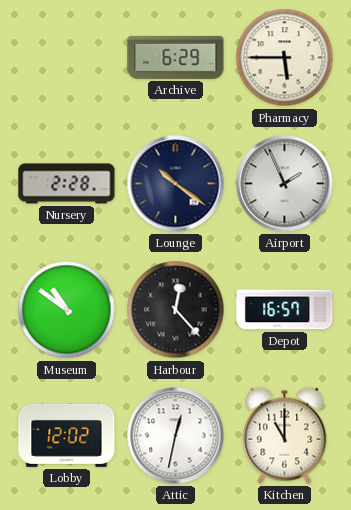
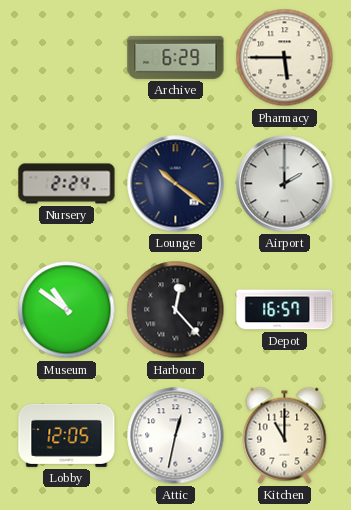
Nursery: 2:28 -> 2:24
Airport: 1:56 -> 2:00
Lobby: 12:02 -> 12:05
